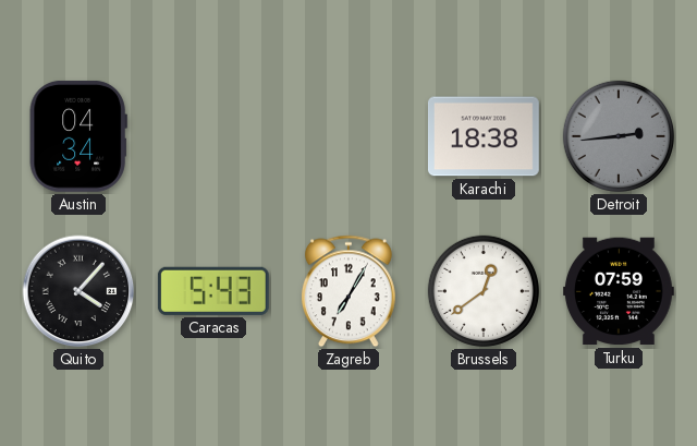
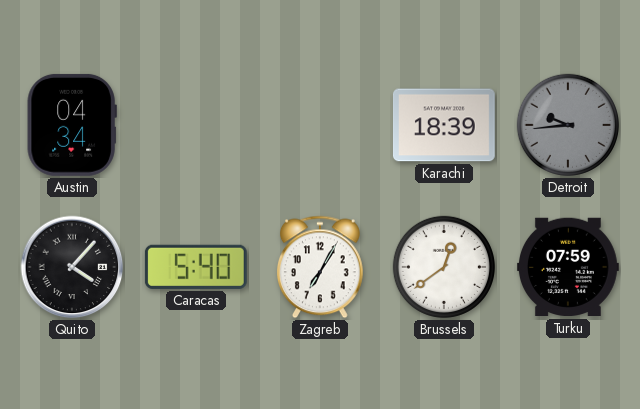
Karachi: 18:38 -> 18:39
Detroit: 2:44 -> 9:44
Caracas: 5:43 -> 5:40
